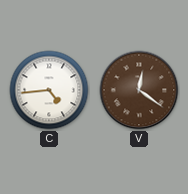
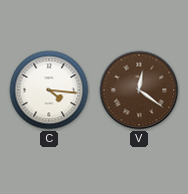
C: 4:44 -> 4:16
